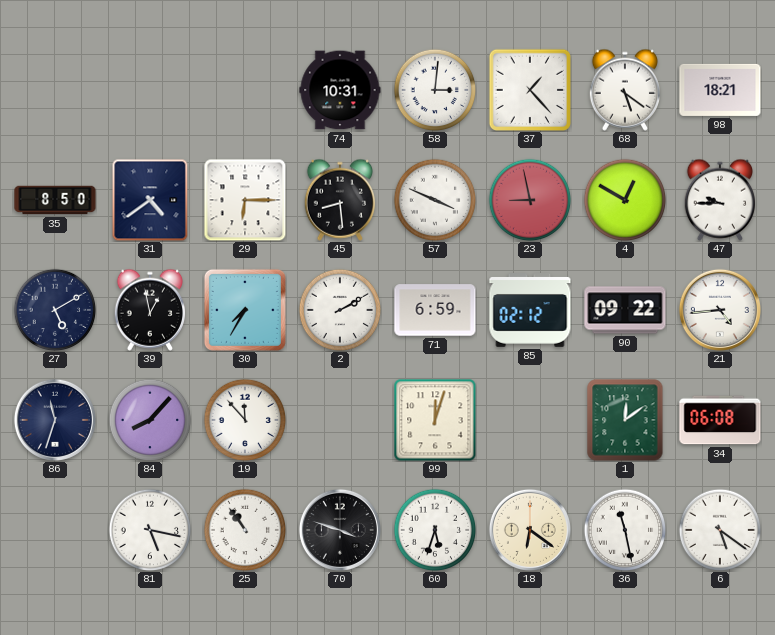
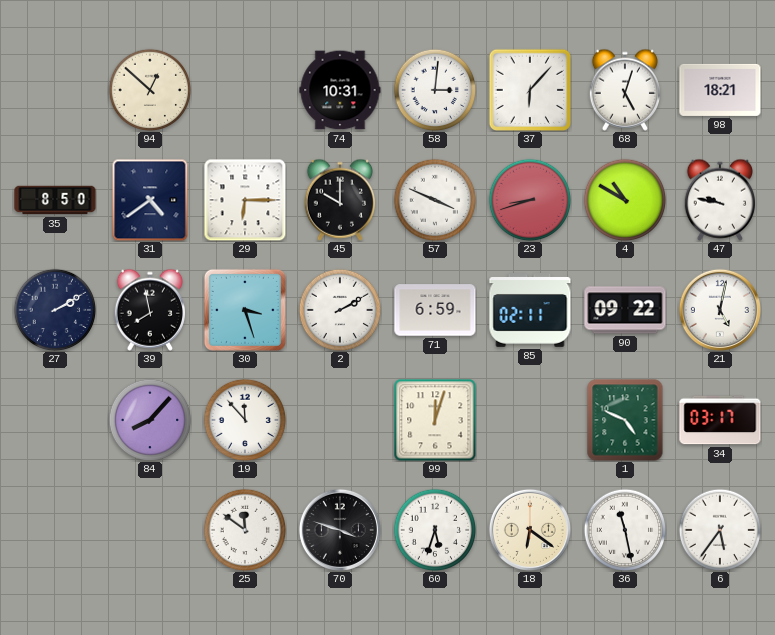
94: none -> 12:52
37: 1:23 -> 6:07
68: 5:21 -> 5:03
45: 8:29 -> 10:00
23: 8:58 -> 8:42
4: 12:50 -> 10:50
47: 9:45 -> 9:47
27: 5:10 -> 2:10
39: 12:58 -> 7:58
30: 7:35 -> 3:27
85: 02:12 -> 02:11
21: 4:44 -> 5:02
86: 11:33 -> none
1: 12:09 -> 4:49
34: 06:08 -> 03:17
81: 5:17 -> none
25: 10:54 -> 11:51
6: 5:21 -> 5:36
